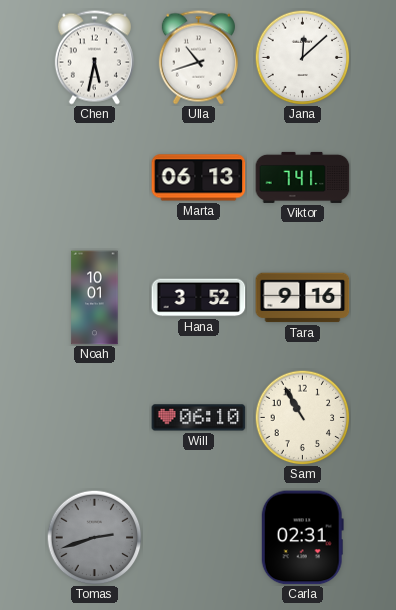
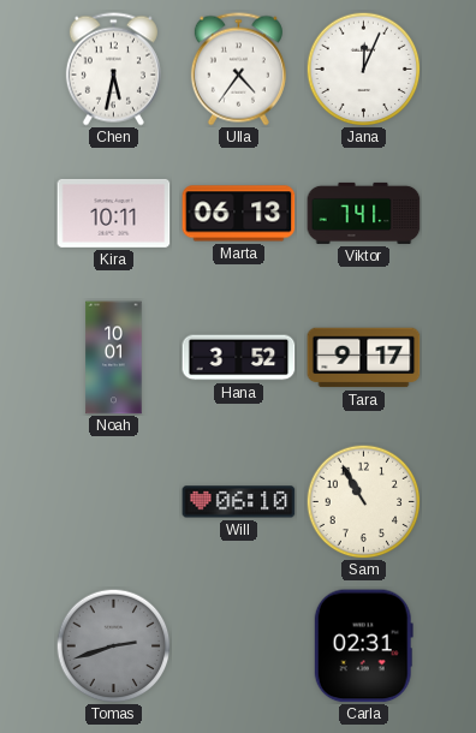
Ulla: 10:42 -> 4:36
Jana: 12:08 -> 12:04
Kira: none -> 10:11
Tara: 9:16 -> 9:17
